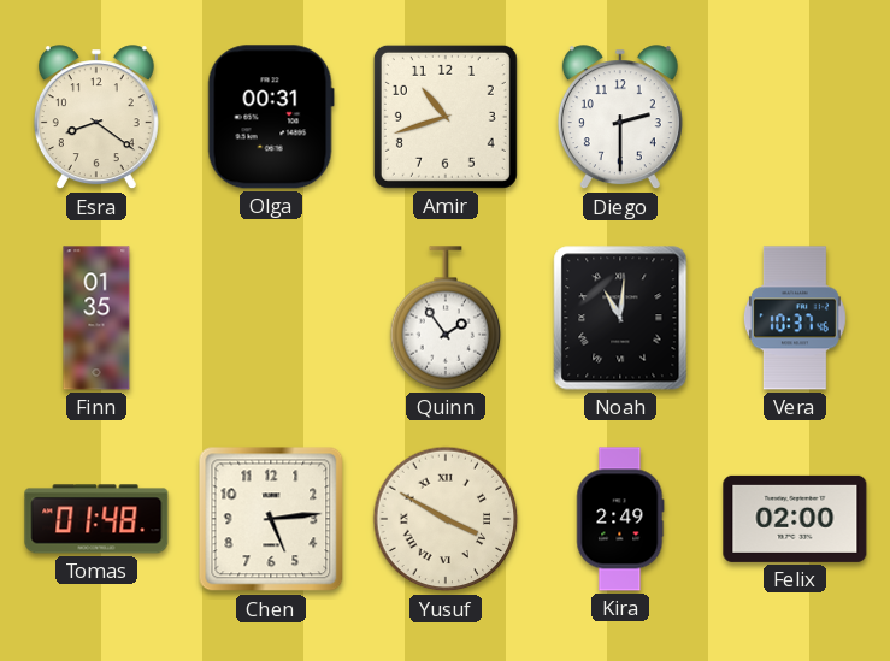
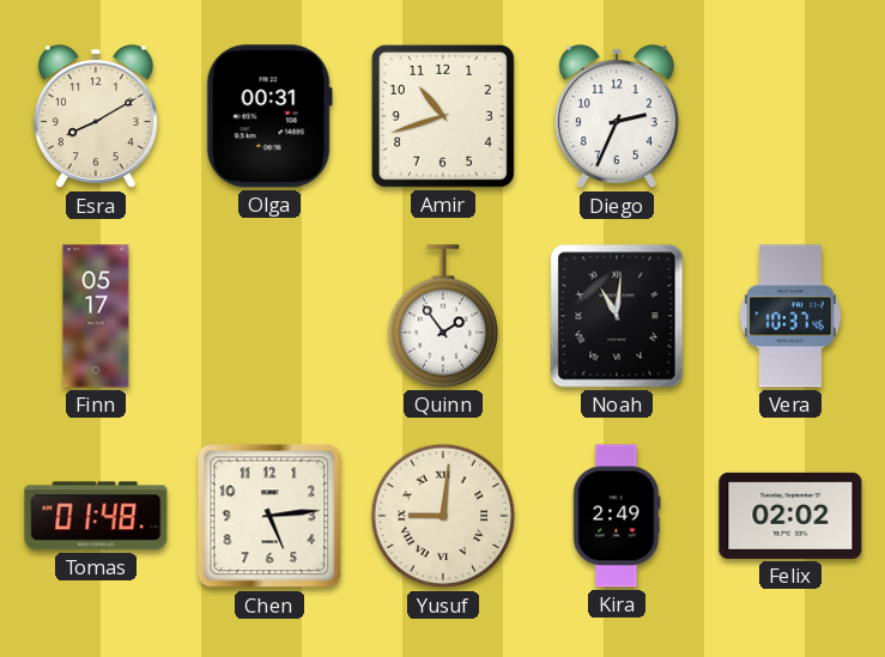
Esra: 8:21 -> 8:10
Diego: 2:30 -> 2:34
Finn: 01:35 -> 05:17
Yusuf: 3:50 -> 9:01
Felix: 02:00 -> 02:02
